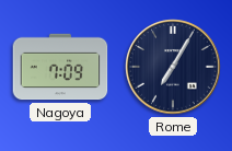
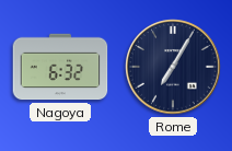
Nagoya: 7:09 -> 6:32
